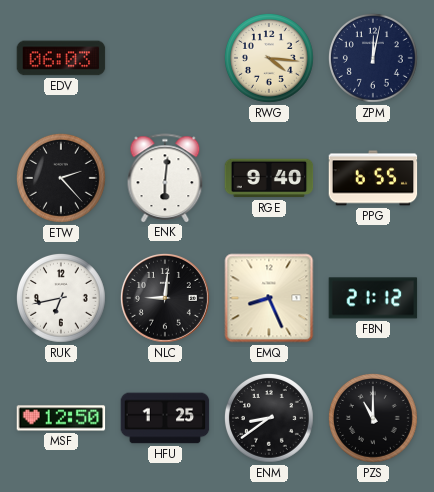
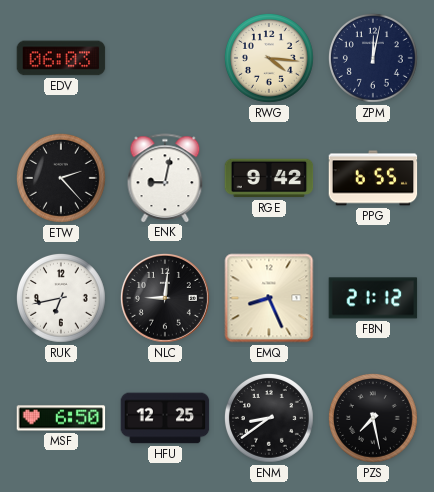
ENK: 6:01 -> 9:02
RGE: 9:40 -> 9:42
MSF: 12:50 -> 6:50
HFU: 1:25 -> 12:25
PZS: 11:00 -> 7:28
